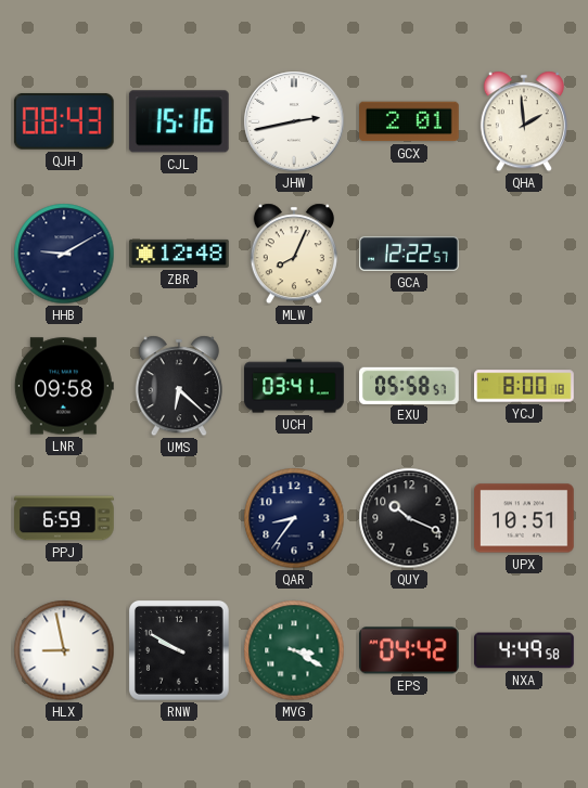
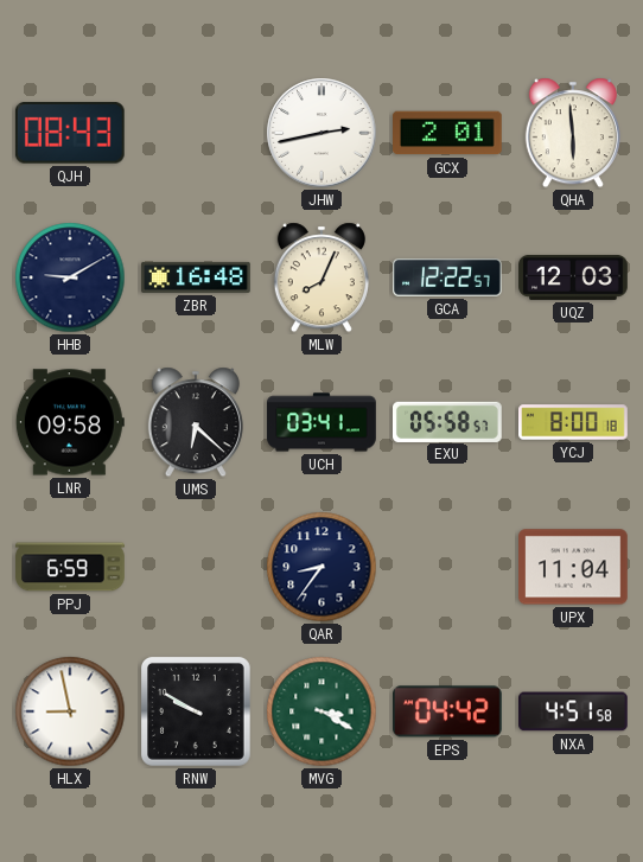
CJL: 15:16 -> none
QHA: 1:59 -> 5:59
ZBR: 12:48 -> 16:48
UQZ: none -> 12:03
QUY: 10:19 -> none
UPX: 10:51 -> 11:04
NXA: 4:49 -> 4:51
